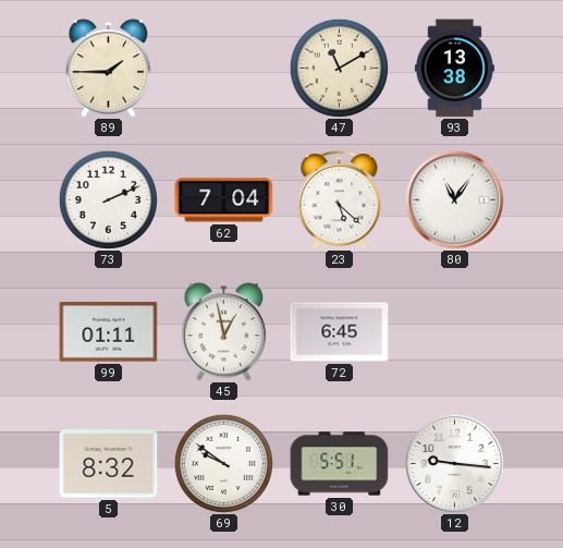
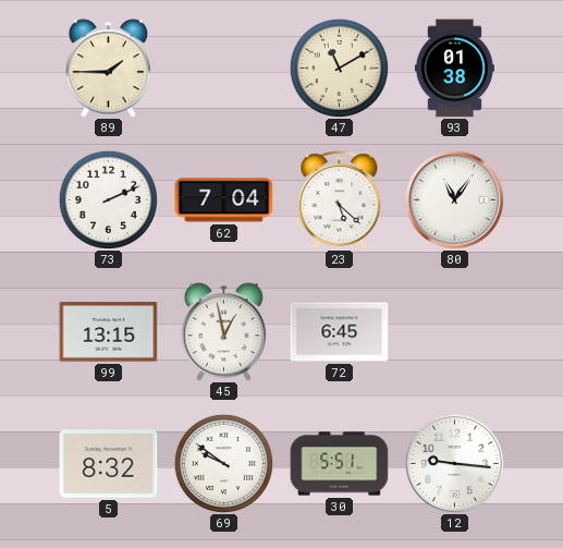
93: 13:38 -> 01:38
99: 01:11 -> 13:15
